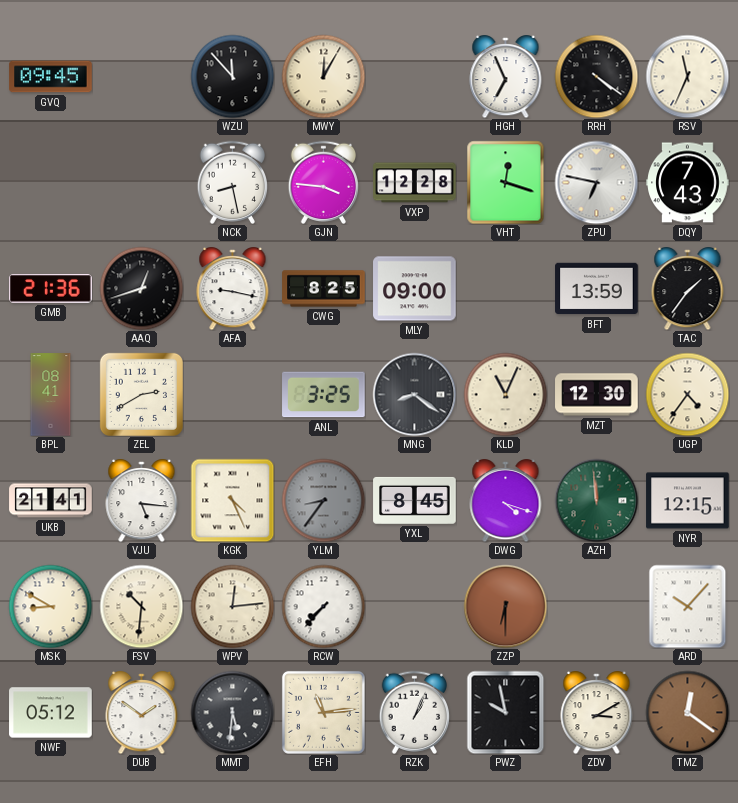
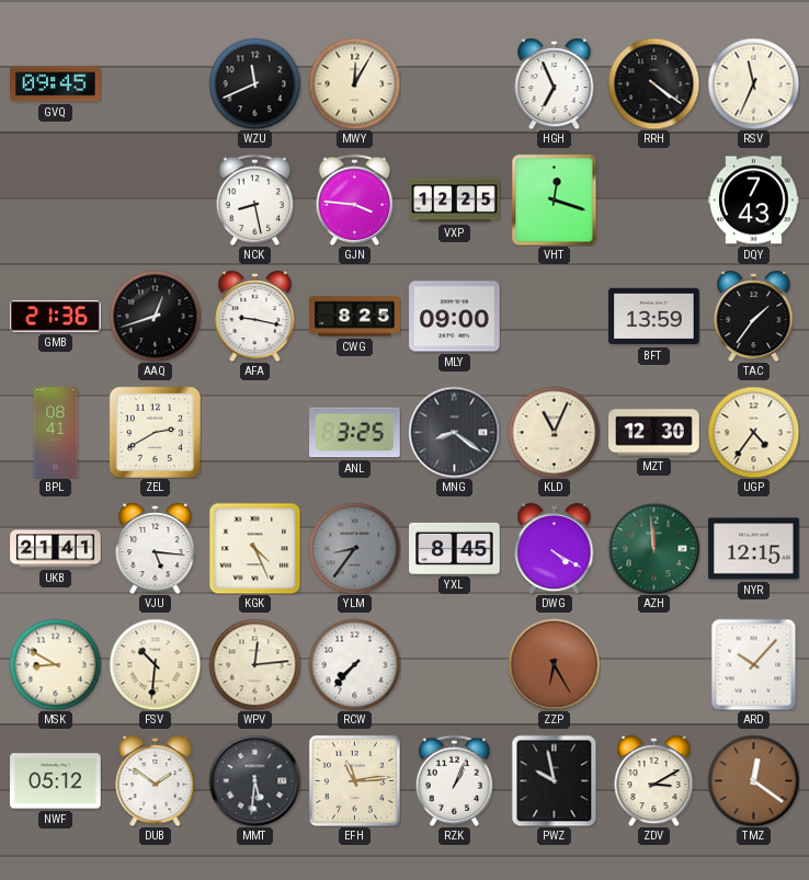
WZU: 11:53 -> 11:41
VXP: 12:28 -> 12:25
ZPU: 6:47 -> none
DWG: 4:18 -> 4:20
ZZP: 6:30 -> 6:25
